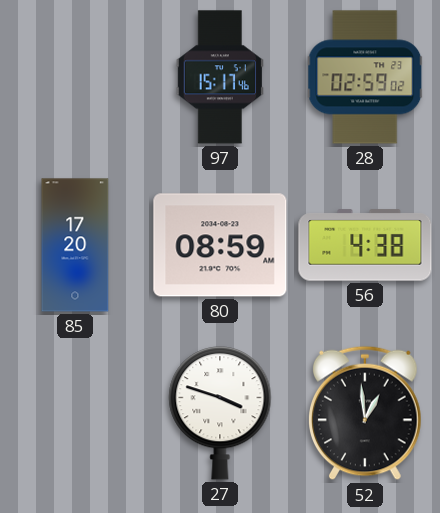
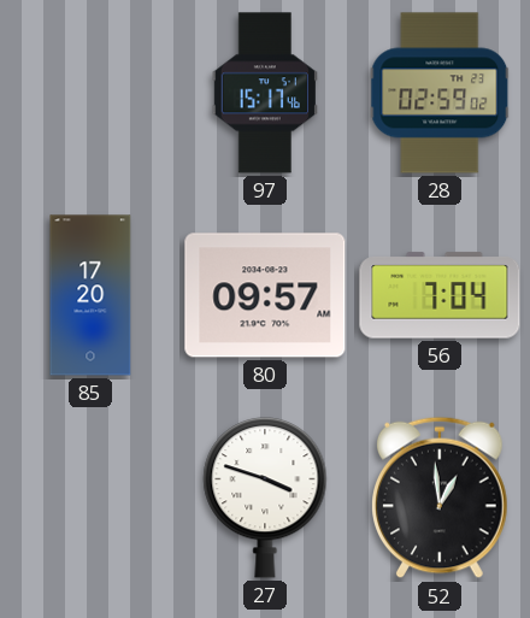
80: 08:59 -> 09:57
56: 4:38 -> 7:04
